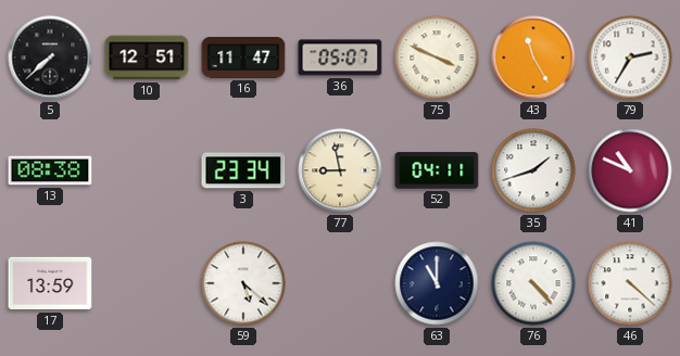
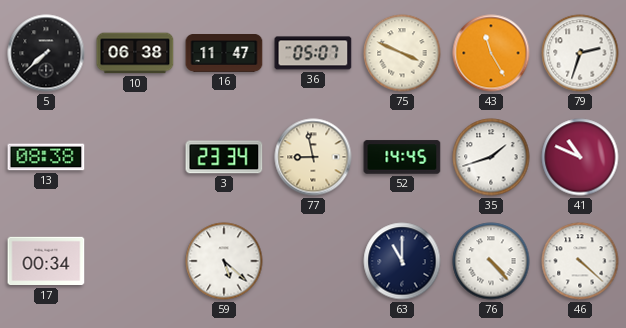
10: 12:51 -> 06:38
79: 2:35 -> 2:33
52: 04:11 -> 14:45
17: 13:59 -> 00:34
